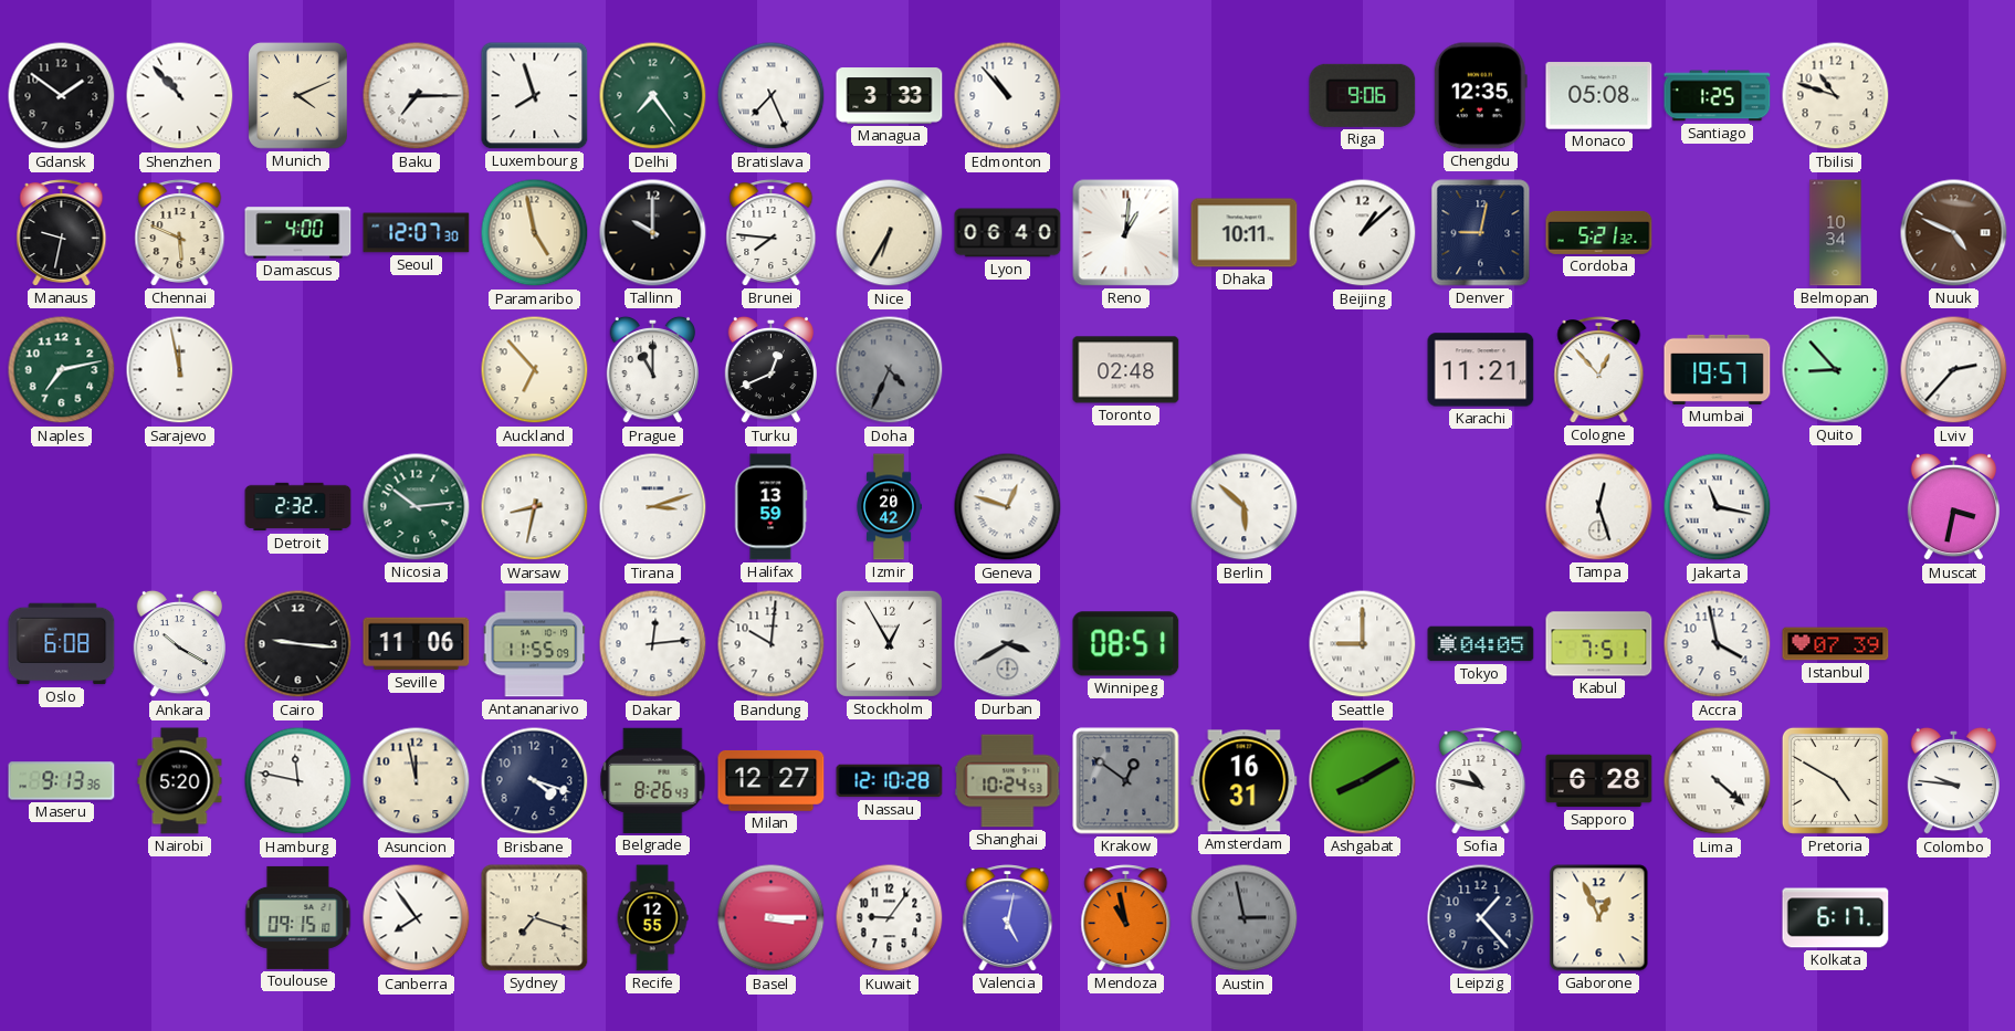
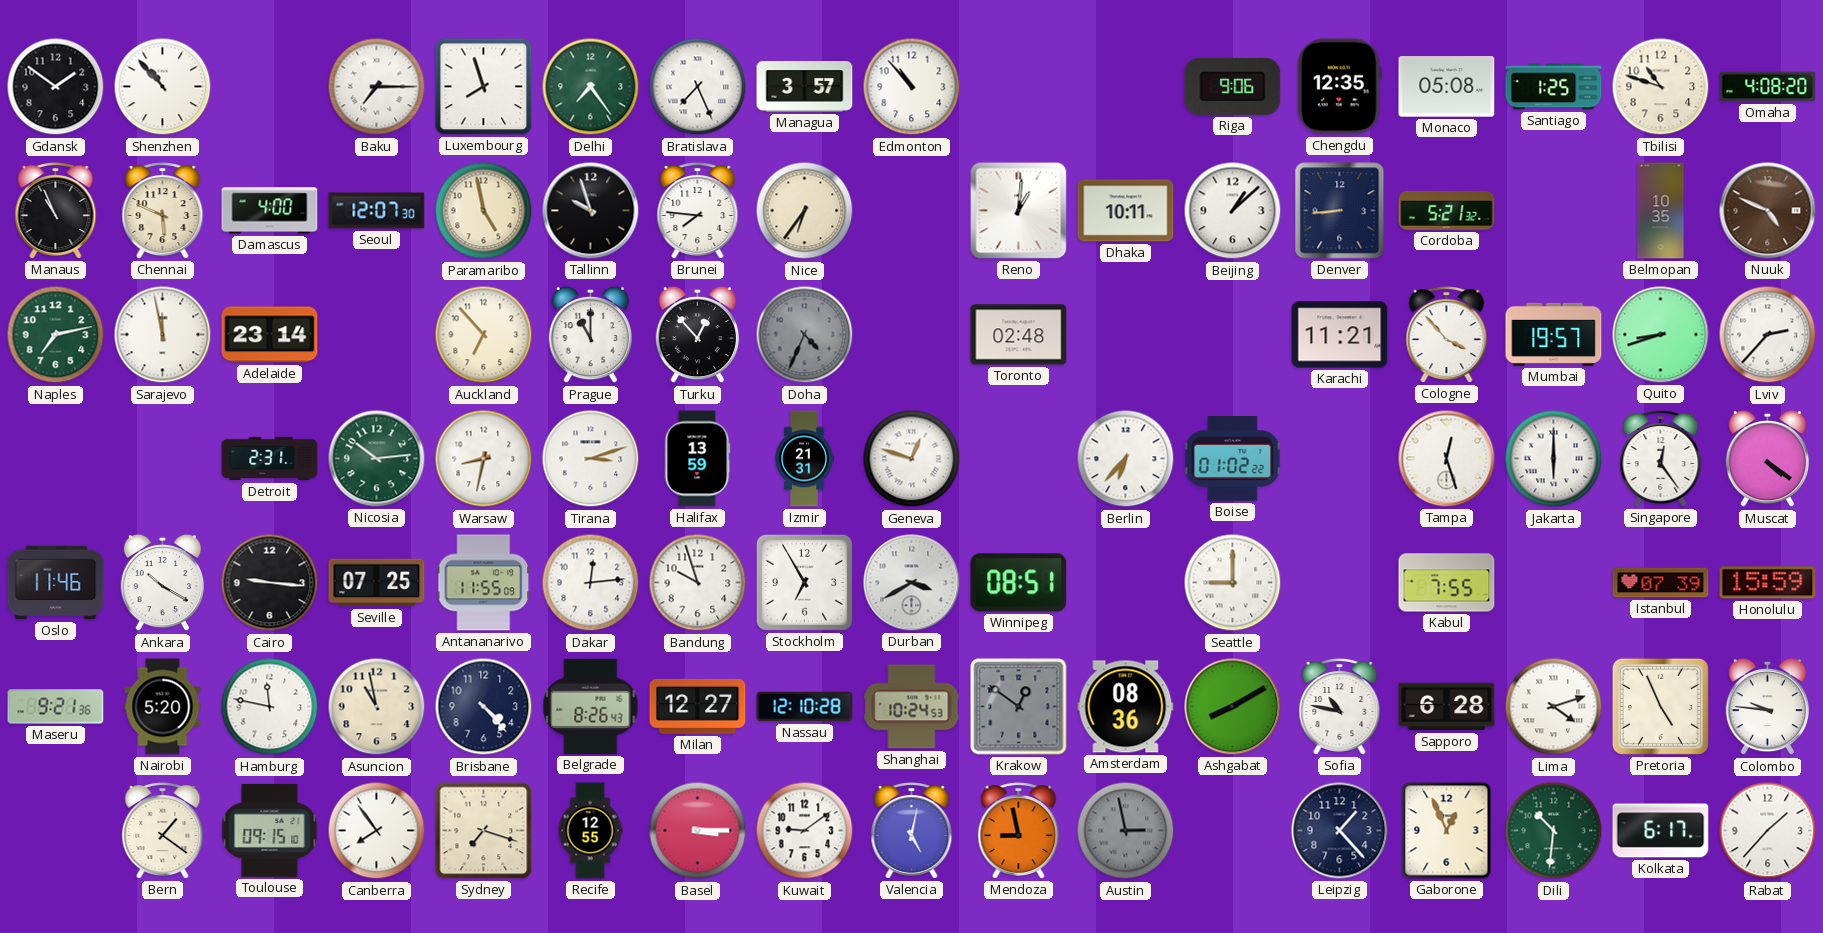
Munich: 4:11 -> none
Managua: 3:33 -> 3:57
Omaha: none -> 4:08
Manaus: 9:32 -> 10:56
Tallinn: 10:00 -> 9:57
Nice: 6:35 -> 6:36
Lyon: 06:40 -> none
Denver: 9:02 -> 8:44
Belmopan: 10:34 -> 10:35
Adelaide: none -> 23:14
Turku: 12:41 -> 12:53
Cologne: 12:53 -> 3:53
Quito: 8:53 -> 8:42
Detroit: 2:32 -> 2:31
Izmir: 20:42 -> 21:31
Berlin: 5:52 -> 6:37
Boise: none -> 01:02
Jakarta: 11:17 -> 6:00
Singapore: none -> 12:24
Muscat: 3:32 -> 4:21
Oslo: 6:08 -> 11:46
Seville: 11:06 -> 07:25
Bandung: 10:01 -> 9:57
Stockholm: 12:55 -> 6:55
Tokyo: 04:05 -> none
Kabul: 7:51 -> 7:55
Accra: 3:58 -> none
Honolulu: none -> 15:59
Maseru: 9:13 -> 9:21
Asuncion: 11:58 -> 10:58
Brisbane: 4:18 -> 4:23
Amsterdam: 16:31 -> 08:36
Lima: 4:22 -> 4:12
Pretoria: 4:50 -> 4:56
Bern: none -> 1:21
Kuwait: 9:06 -> 9:09
Mendoza: 10:58 -> 8:58
Dili: none -> 10:31
Rabat: none -> 1:37
